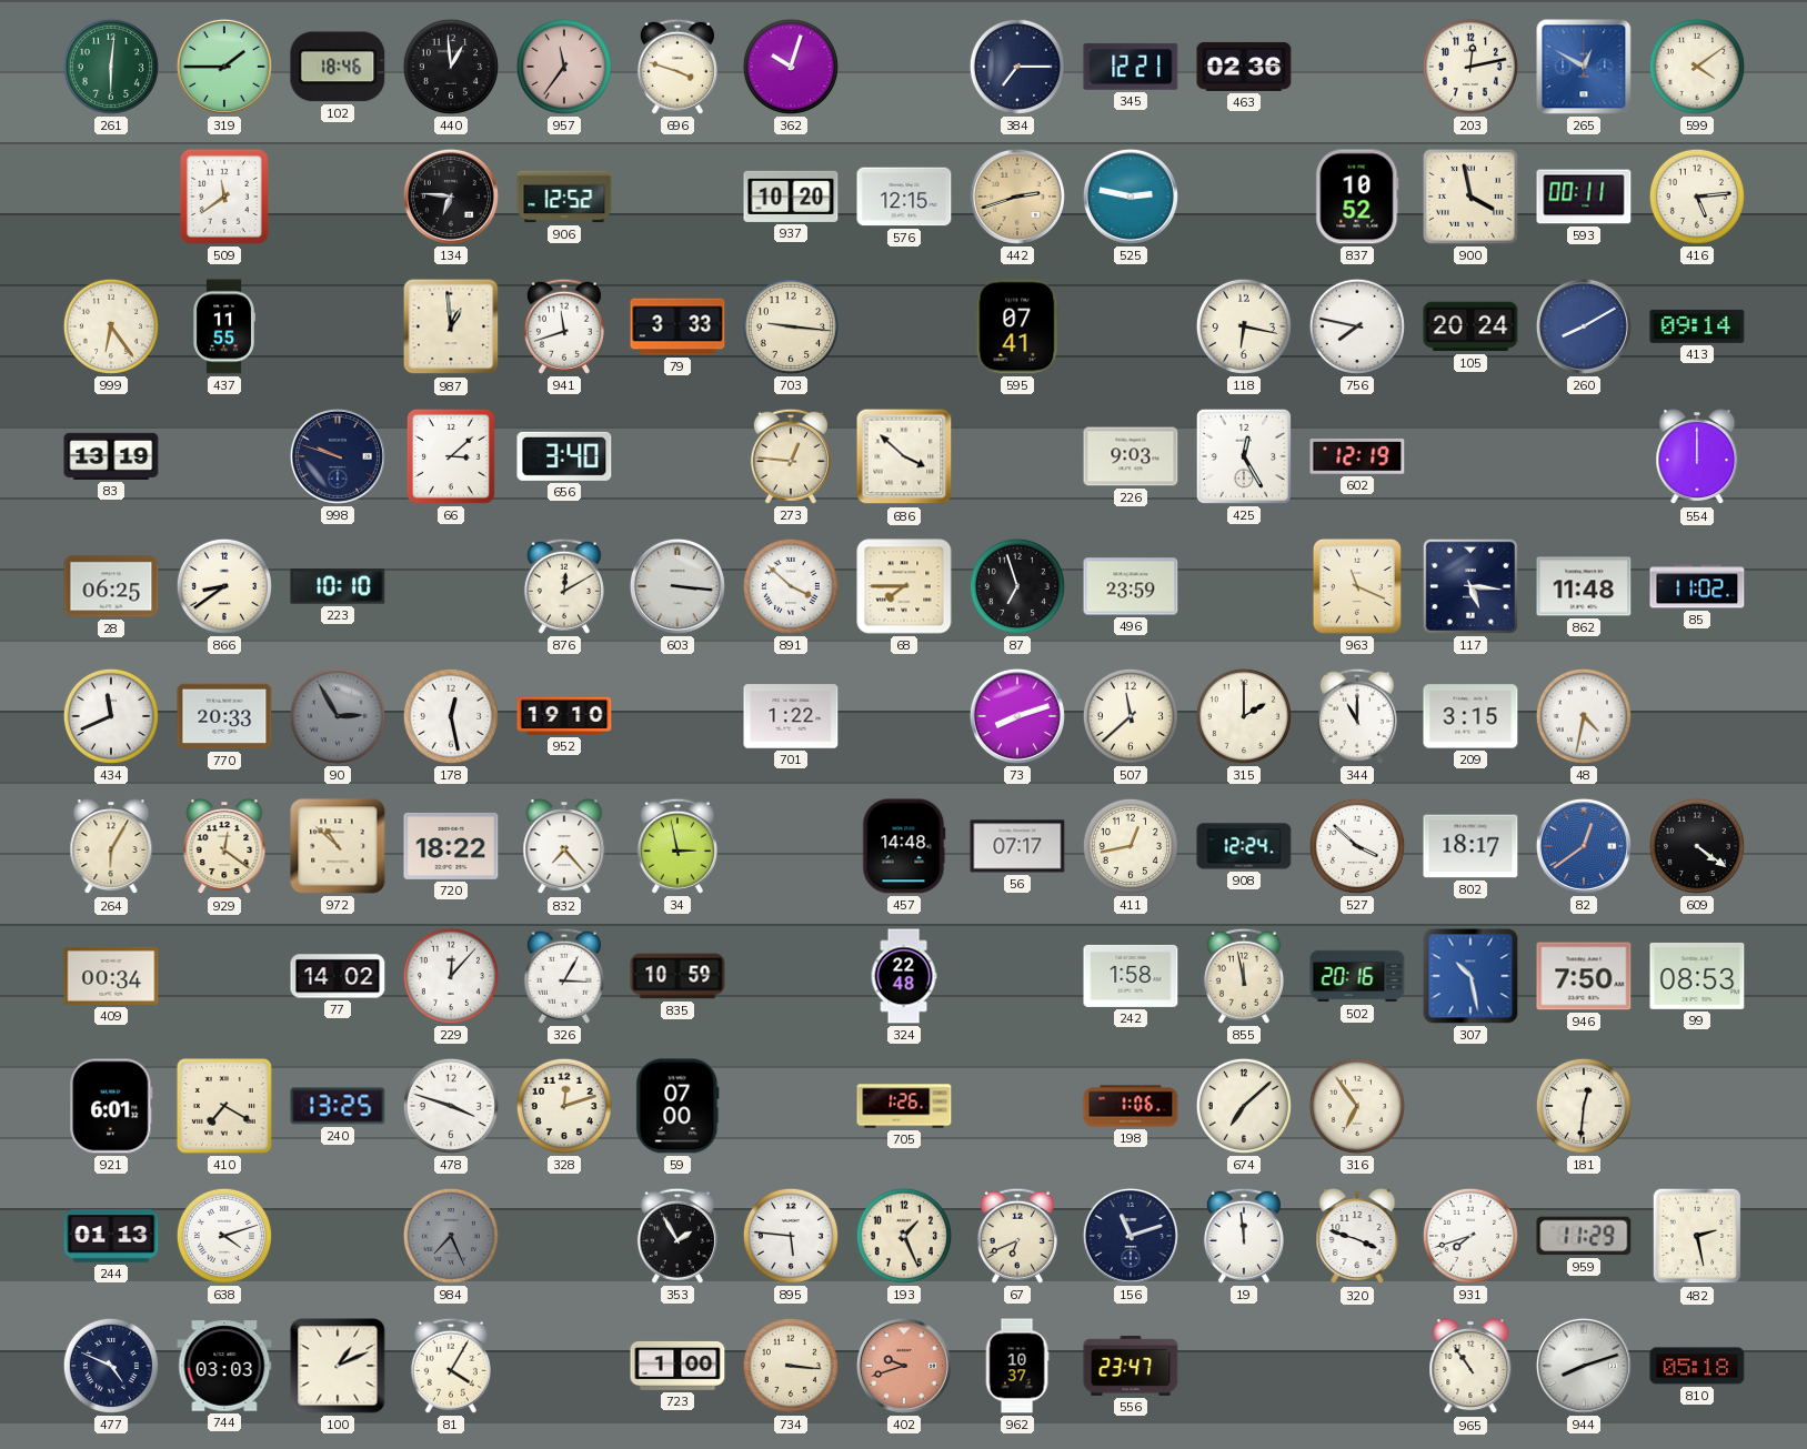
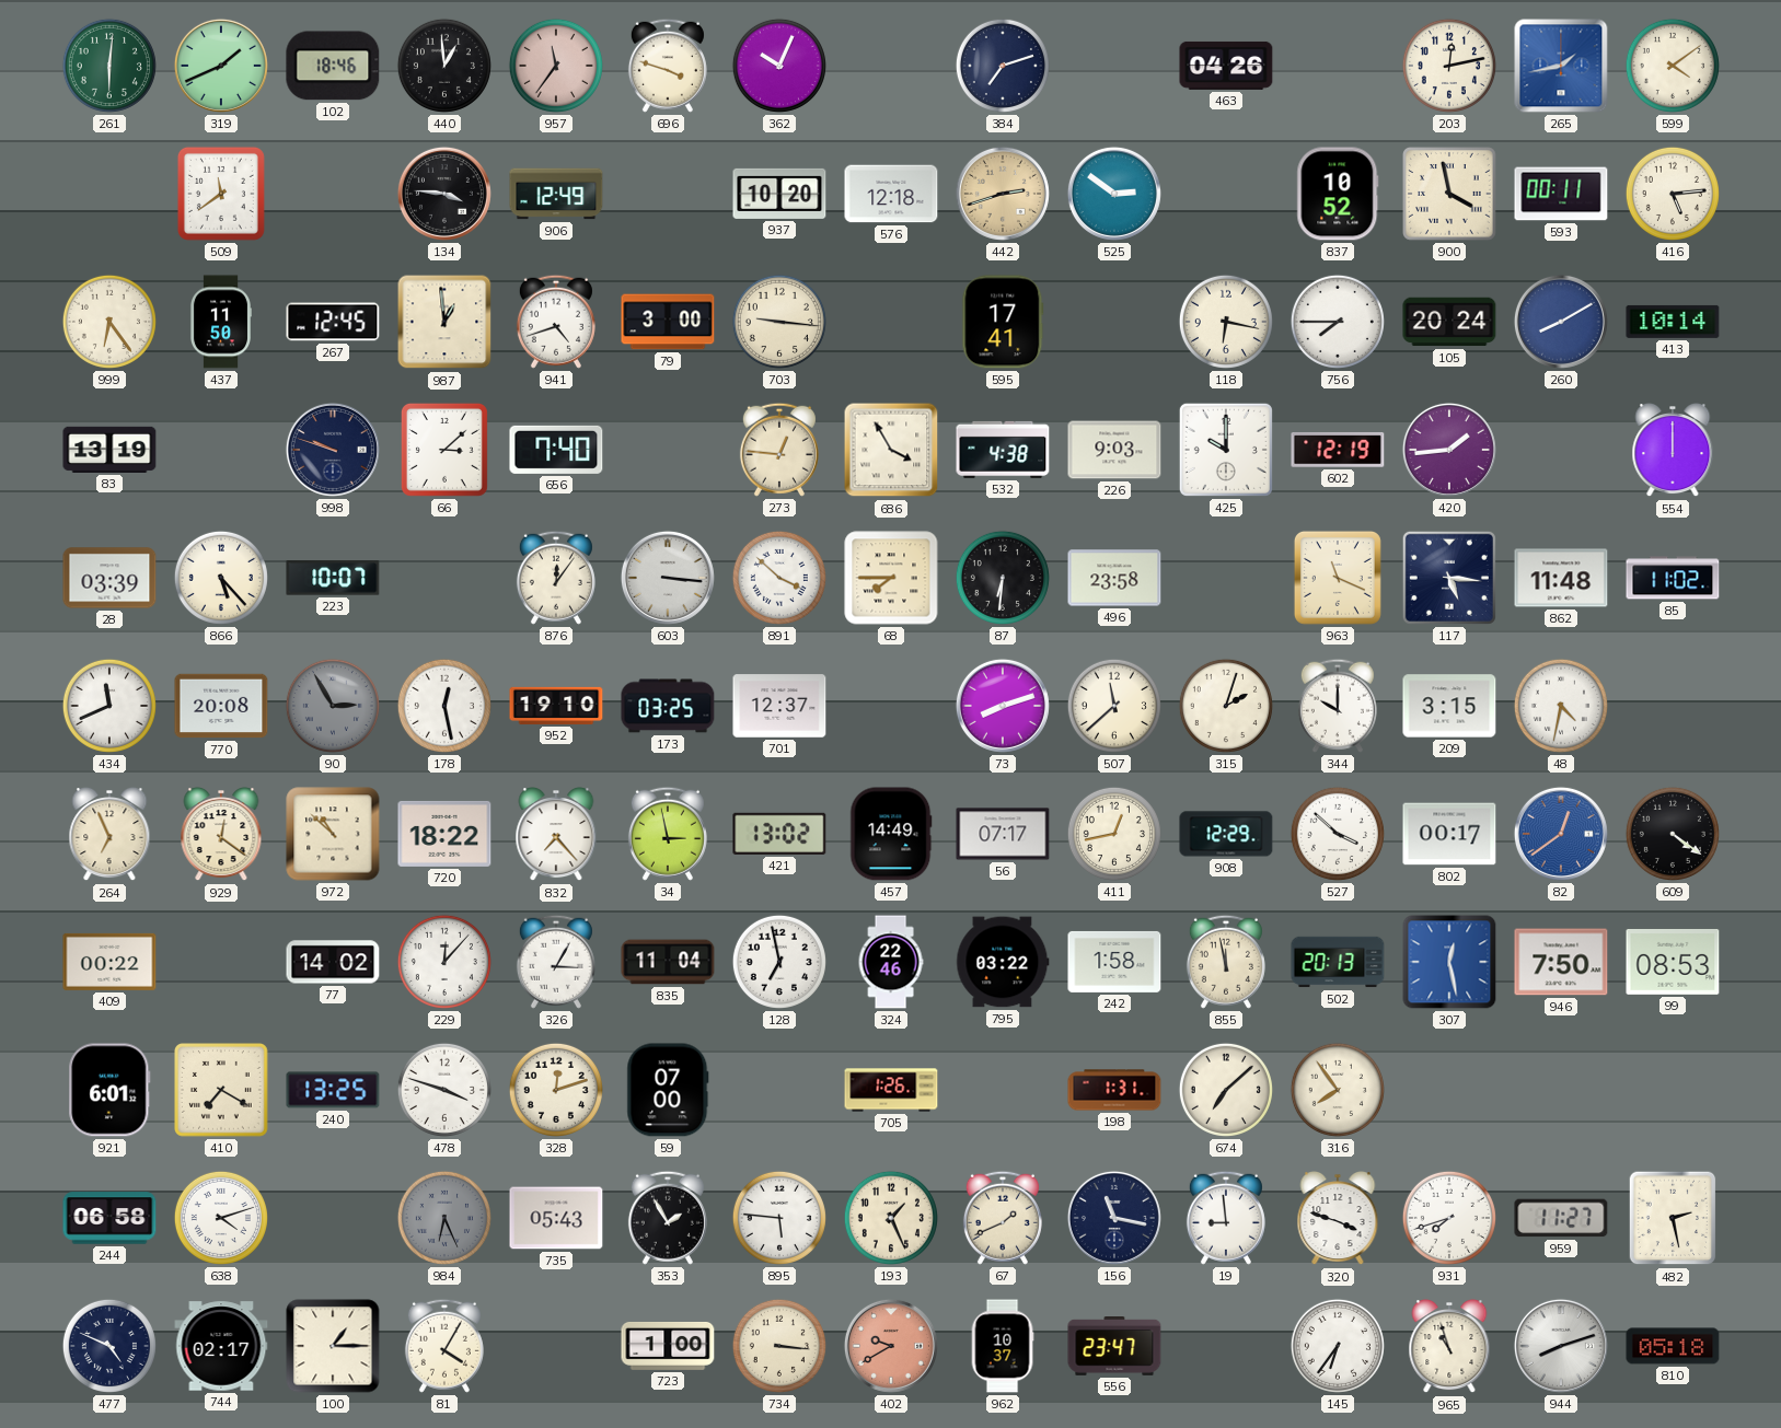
319: 1:45 -> 1:41
362: 10:03 -> 10:04
384: 7:15 -> 7:12
345: 12:21 -> none
463: 02:36 -> 04:26
265: 12:50 -> 1:43
134: 6:46 -> 3:46
906: 12:52 -> 12:49
576: 12:15 -> 12:18
525: 2:47 -> 2:51
437: 11:55 -> 11:50
267: none -> 12:45
941: 11:42 -> 4:42
79: 3:33 -> 3:00
595: 07:41 -> 17:41
756: 7:47 -> 7:45
413: 09:14 -> 10:14
656: 3:40 -> 7:40
686: 3:52 -> 3:55
532: none -> 4:38
425: 12:25 -> 10:00
420: none -> 1:44
28: 06:25 -> 03:39
866: 8:39 -> 5:23
223: 10:10 -> 10:07
876: 12:10 -> 12:06
87: 6:57 -> 6:31
496: 23:59 -> 23:58
770: 20:33 -> 20:08
173: none -> 03:25
701: 1:22 -> 12:37
315: 2:00 -> 2:03
344: 11:00 -> 10:00
264: 6:05 -> 6:56
421: none -> 13:02
457: 14:48 -> 14:49
908: 12:24 -> 12:29
802: 18:17 -> 00:17
409: 00:34 -> 00:22
835: 10:59 -> 11:04
128: none -> 6:58
324: 22:48 -> 22:46
795: none -> 03:22
502: 20:16 -> 20:13
307: 10:28 -> 12:28
198: 1:06 -> 1:31
316: 6:54 -> 7:54
181: 12:31 -> none
244: 01:13 -> 06:58
984: 7:26 -> 6:26
735: none -> 05:43
67: 6:41 -> 1:41
156: 11:12 -> 11:17
19: 11:59 -> 8:59
959: 11:29 -> 11:27
744: 03:03 -> 02:17
100: 1:11 -> 1:15
402: 9:42 -> 9:40
145: none -> 6:36
965: 10:54 -> 10:57
